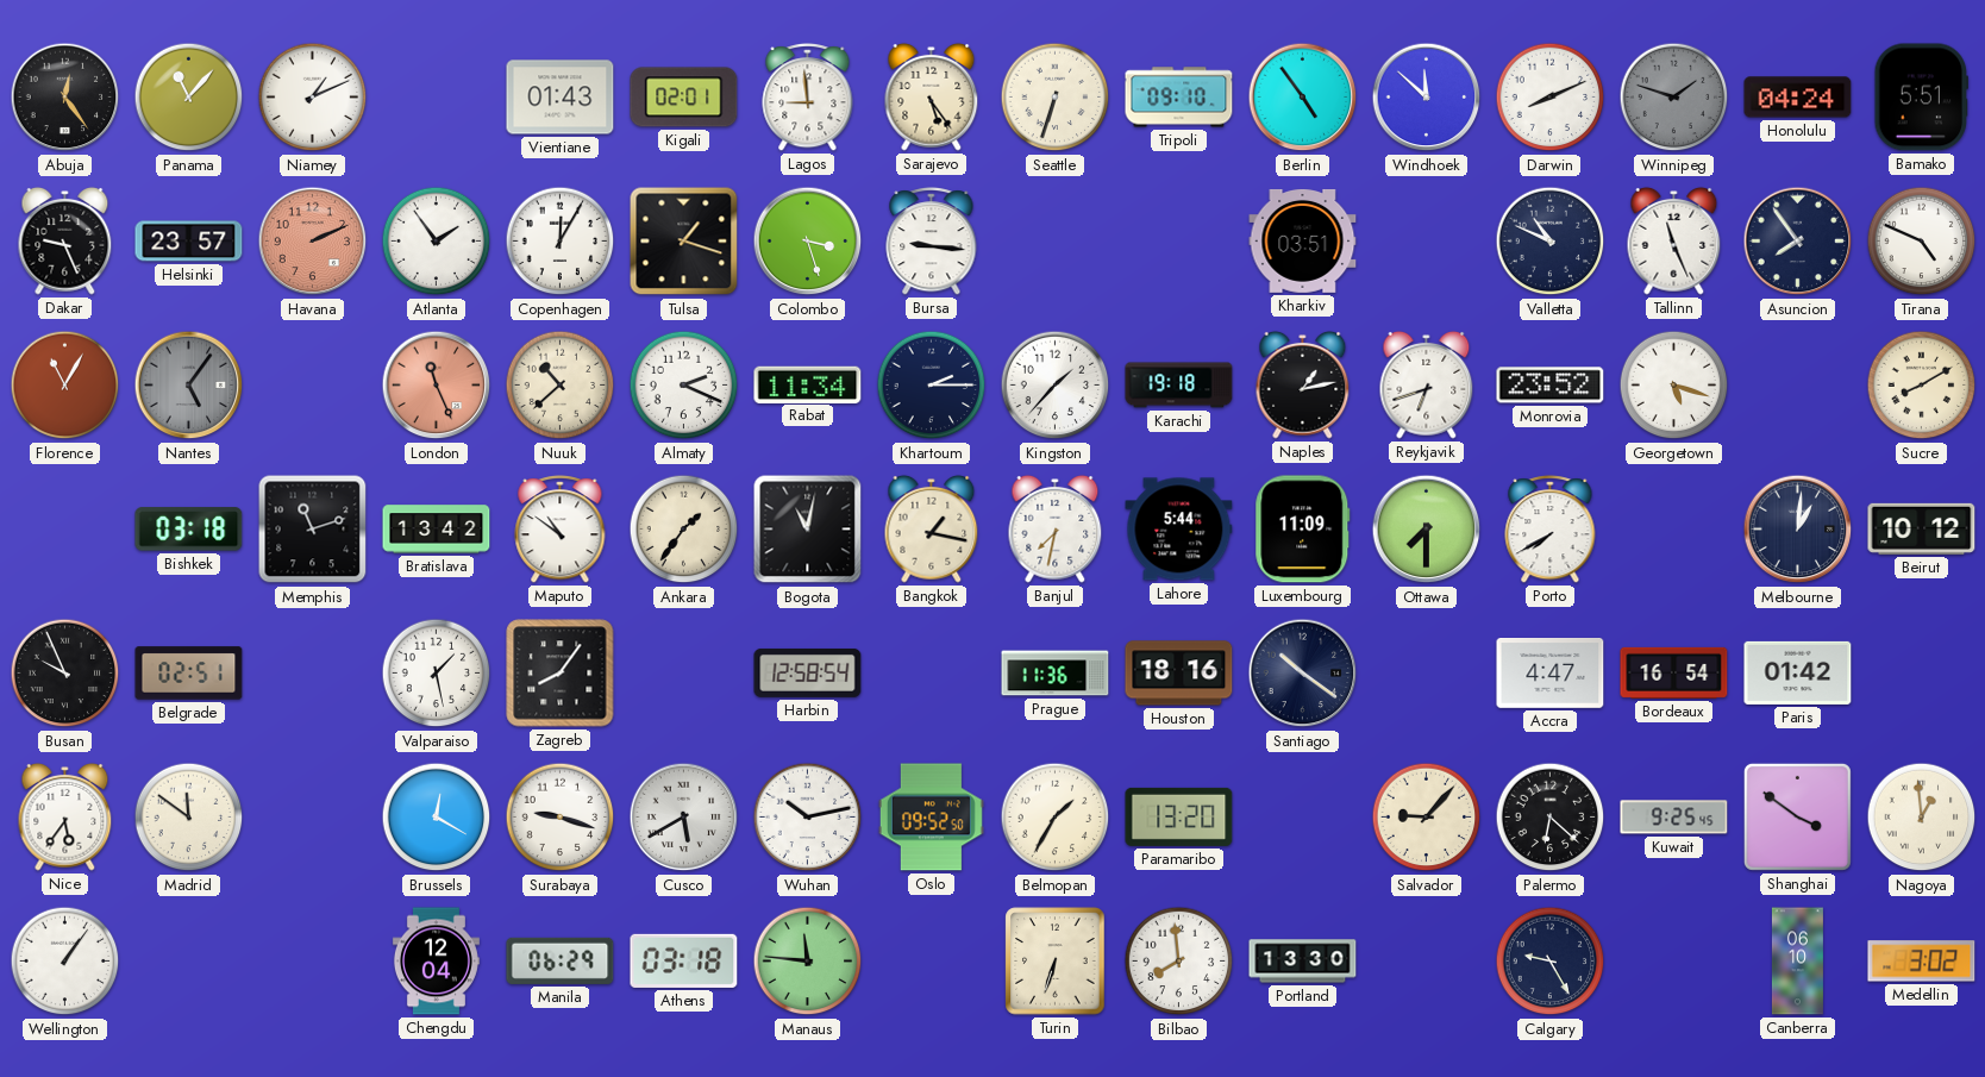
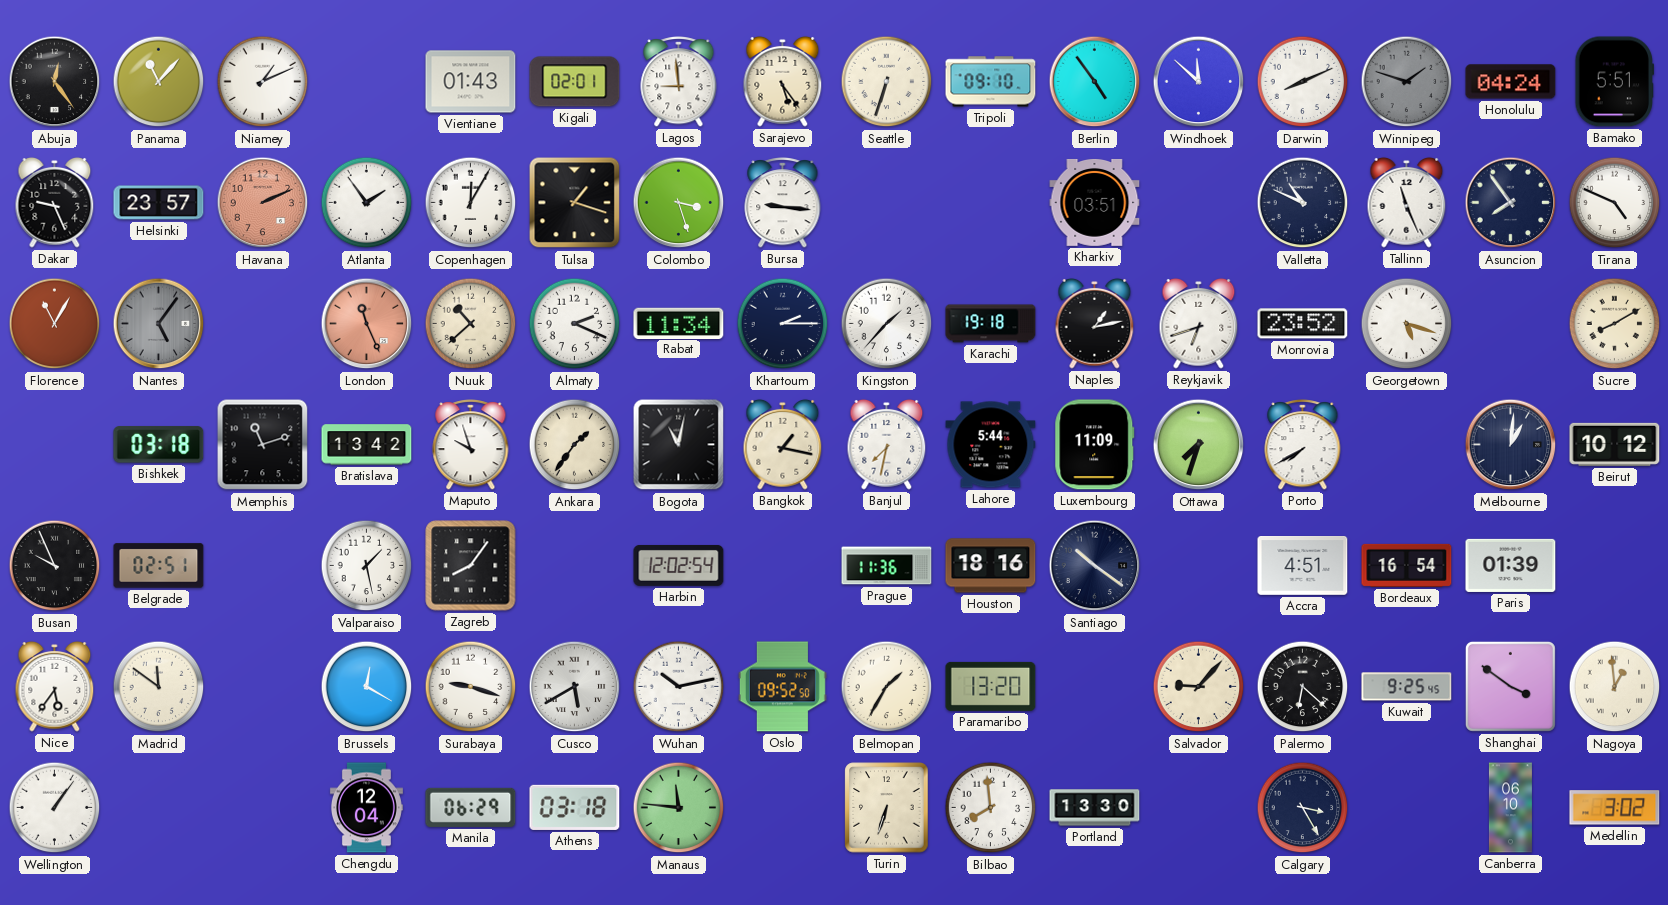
Maputo: 10:51 -> 9:57
Ottawa: 7:30 -> 7:33
Harbin: 12:58 -> 12:02
Accra: 4:47 -> 4:51
Paris: 01:42 -> 01:39
Calgary: 9:25 -> 3:25
